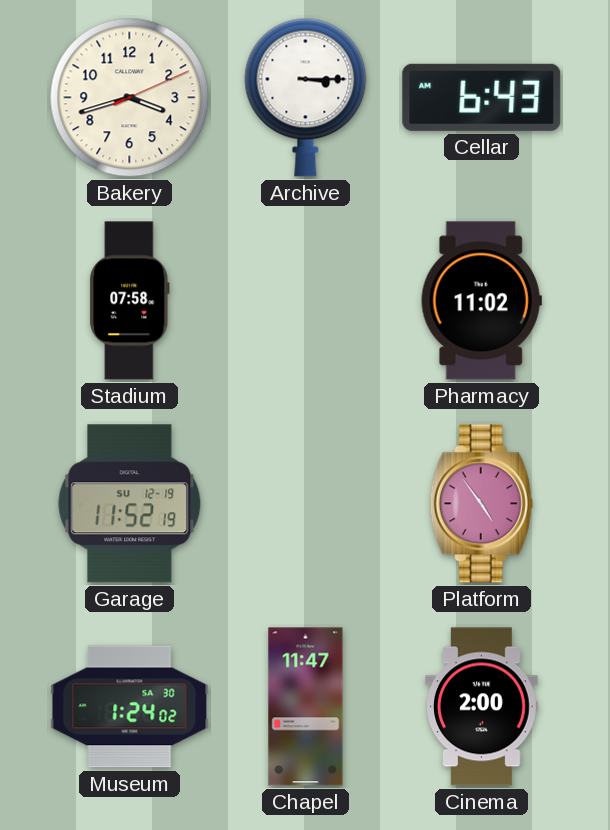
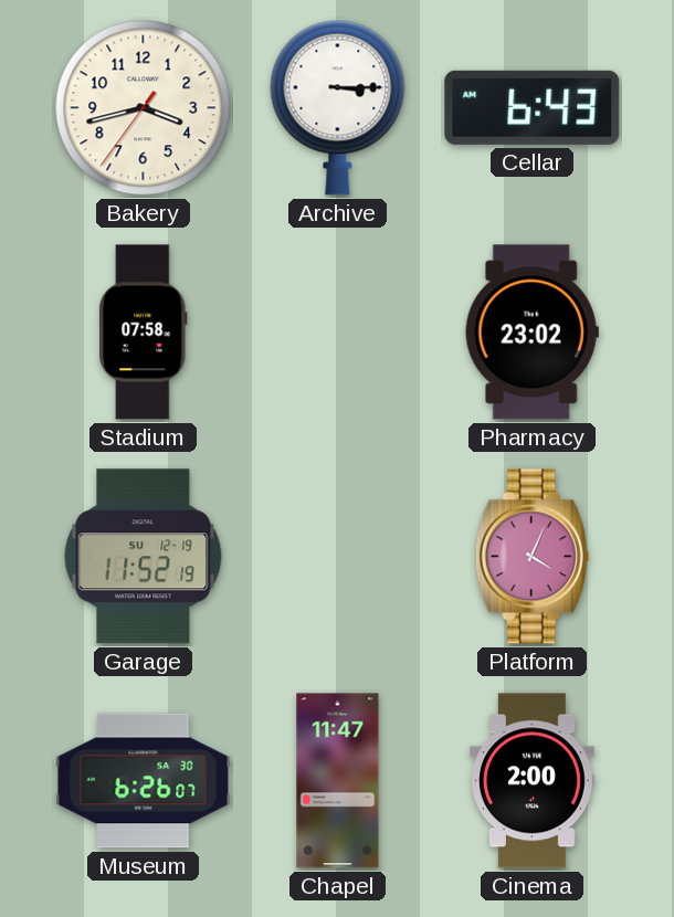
Bakery: 3:42:11 -> 3:42:36
Pharmacy: 11:02 -> 23:02
Platform: 4:54 -> 4:04
Museum: 1:24 -> 6:26
